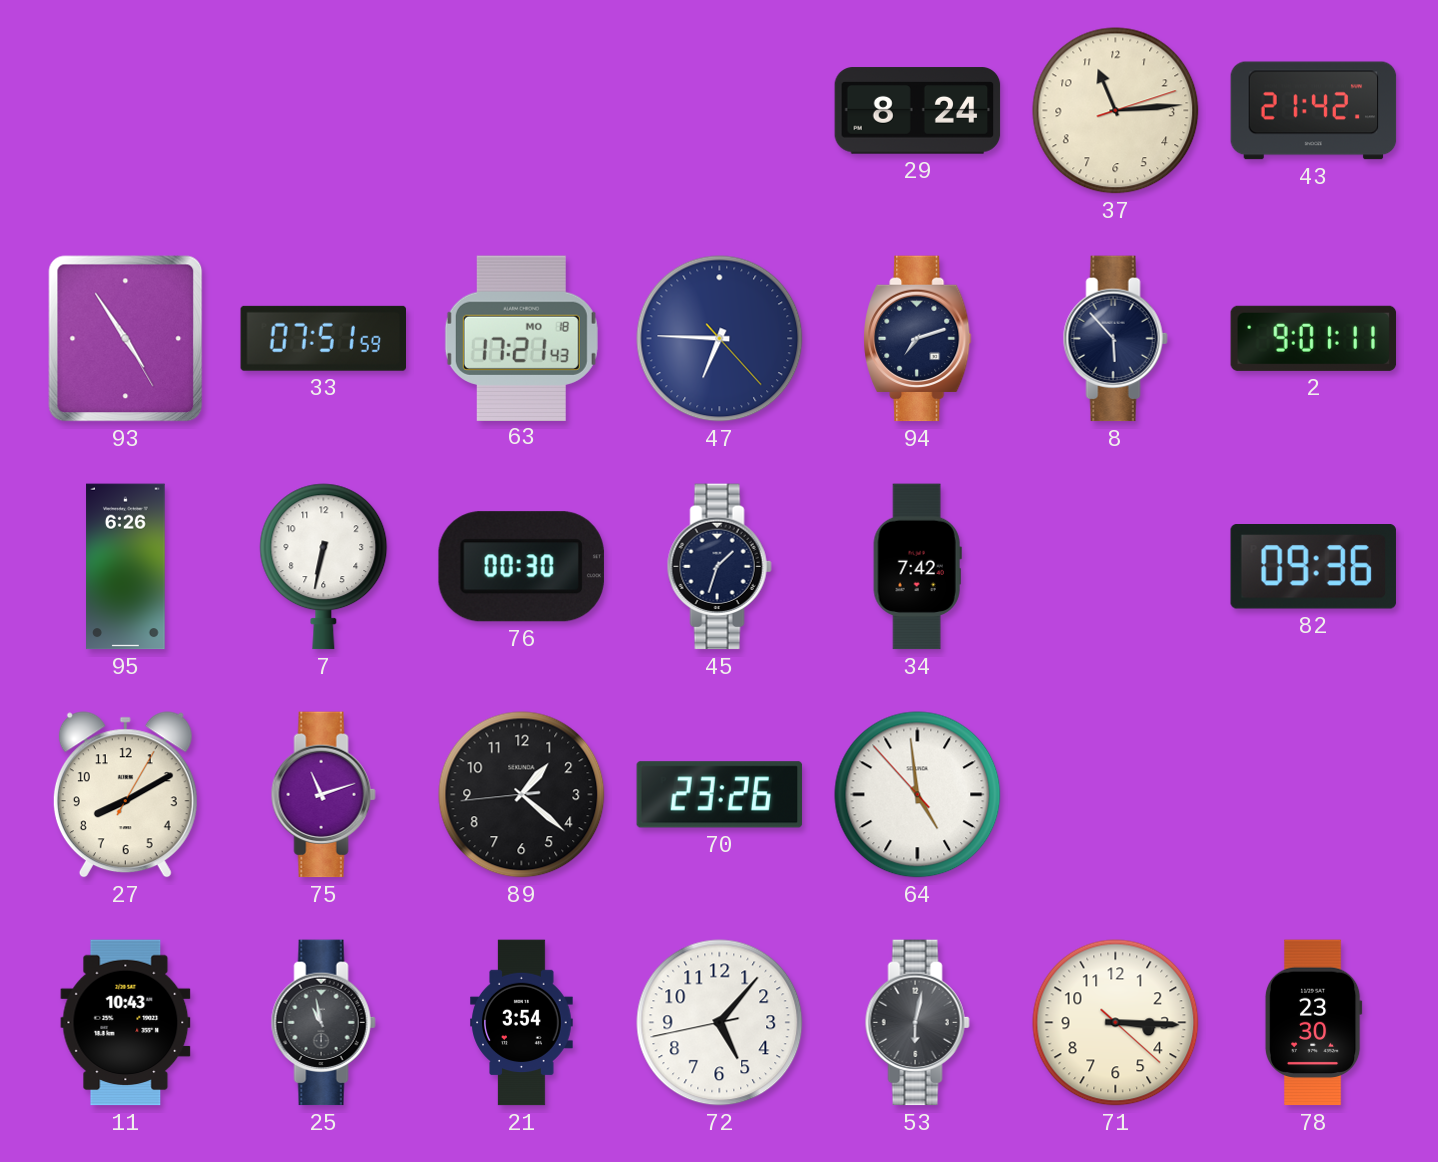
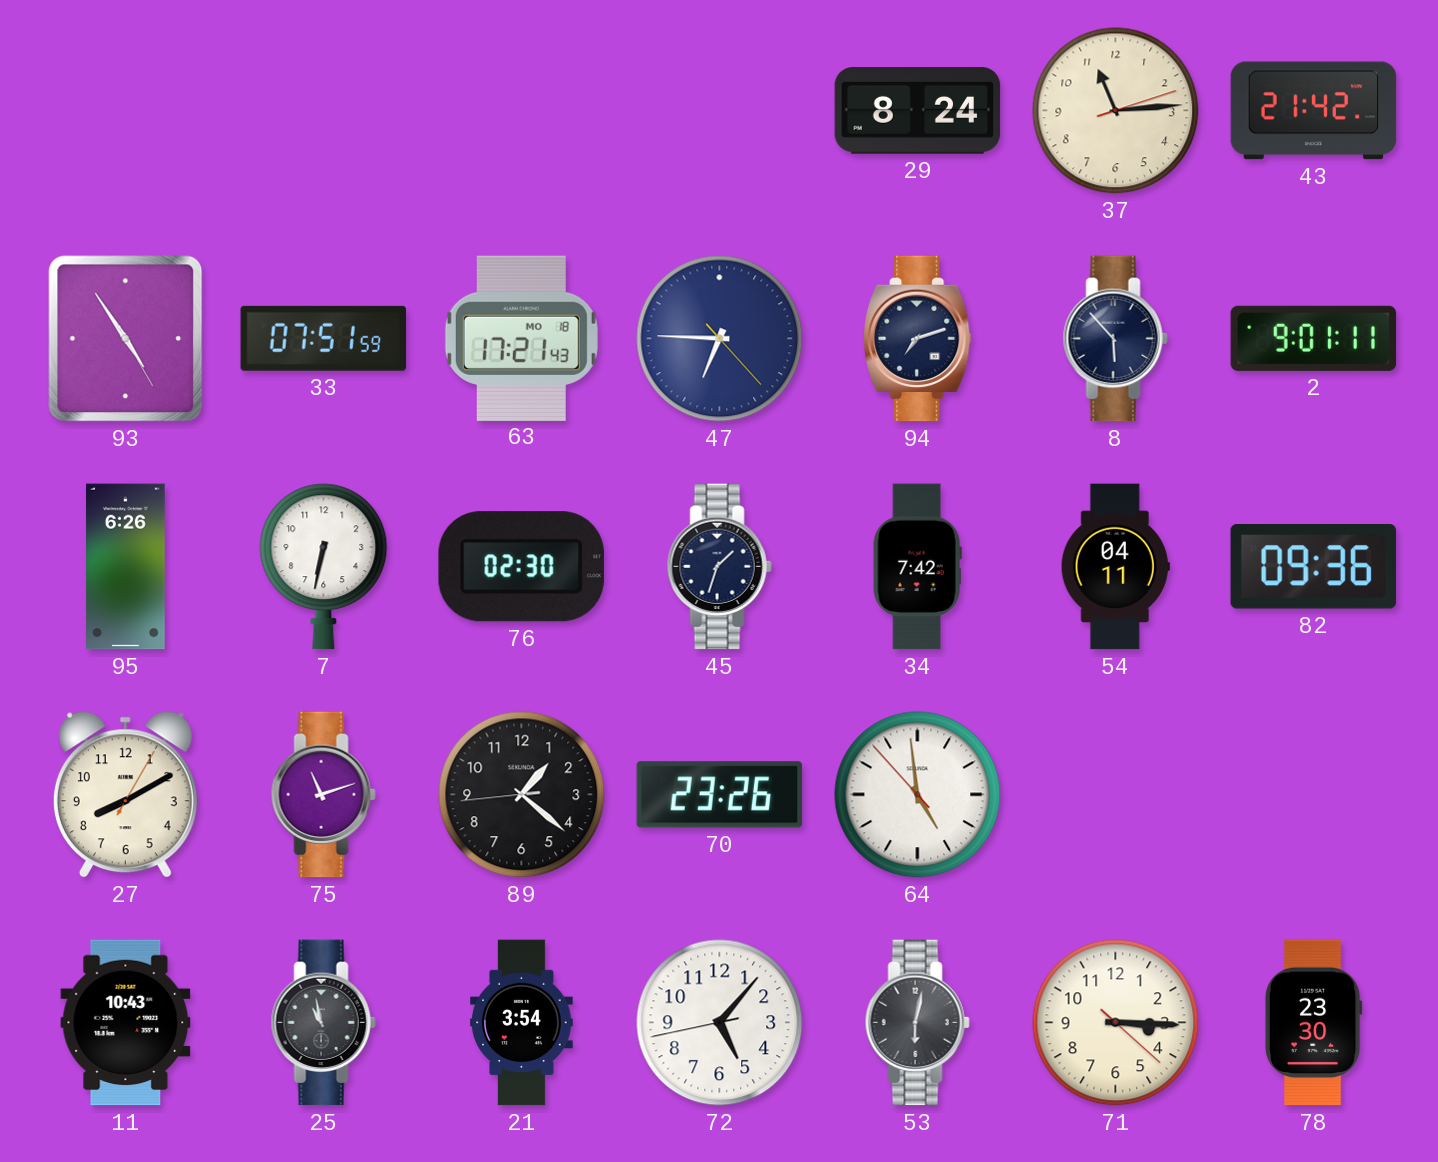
76: 00:30 -> 02:30
54: none -> 04:11
